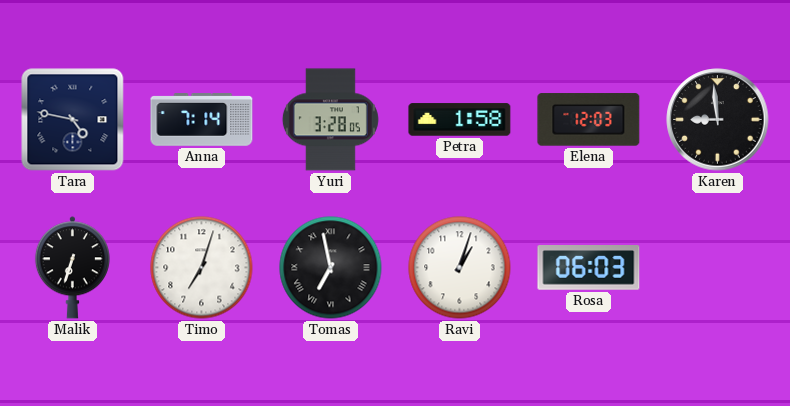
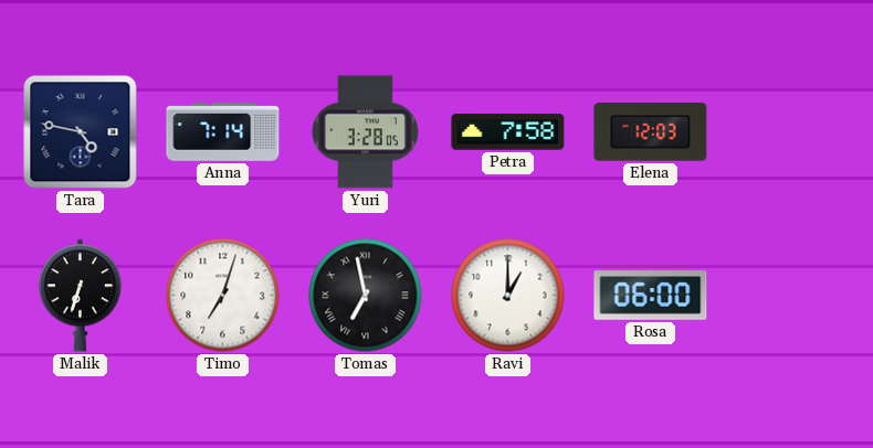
Petra: 1:58 -> 7:58
Karen: 8:59 -> none
Ravi: 1:03 -> 1:00
Rosa: 06:03 -> 06:00
